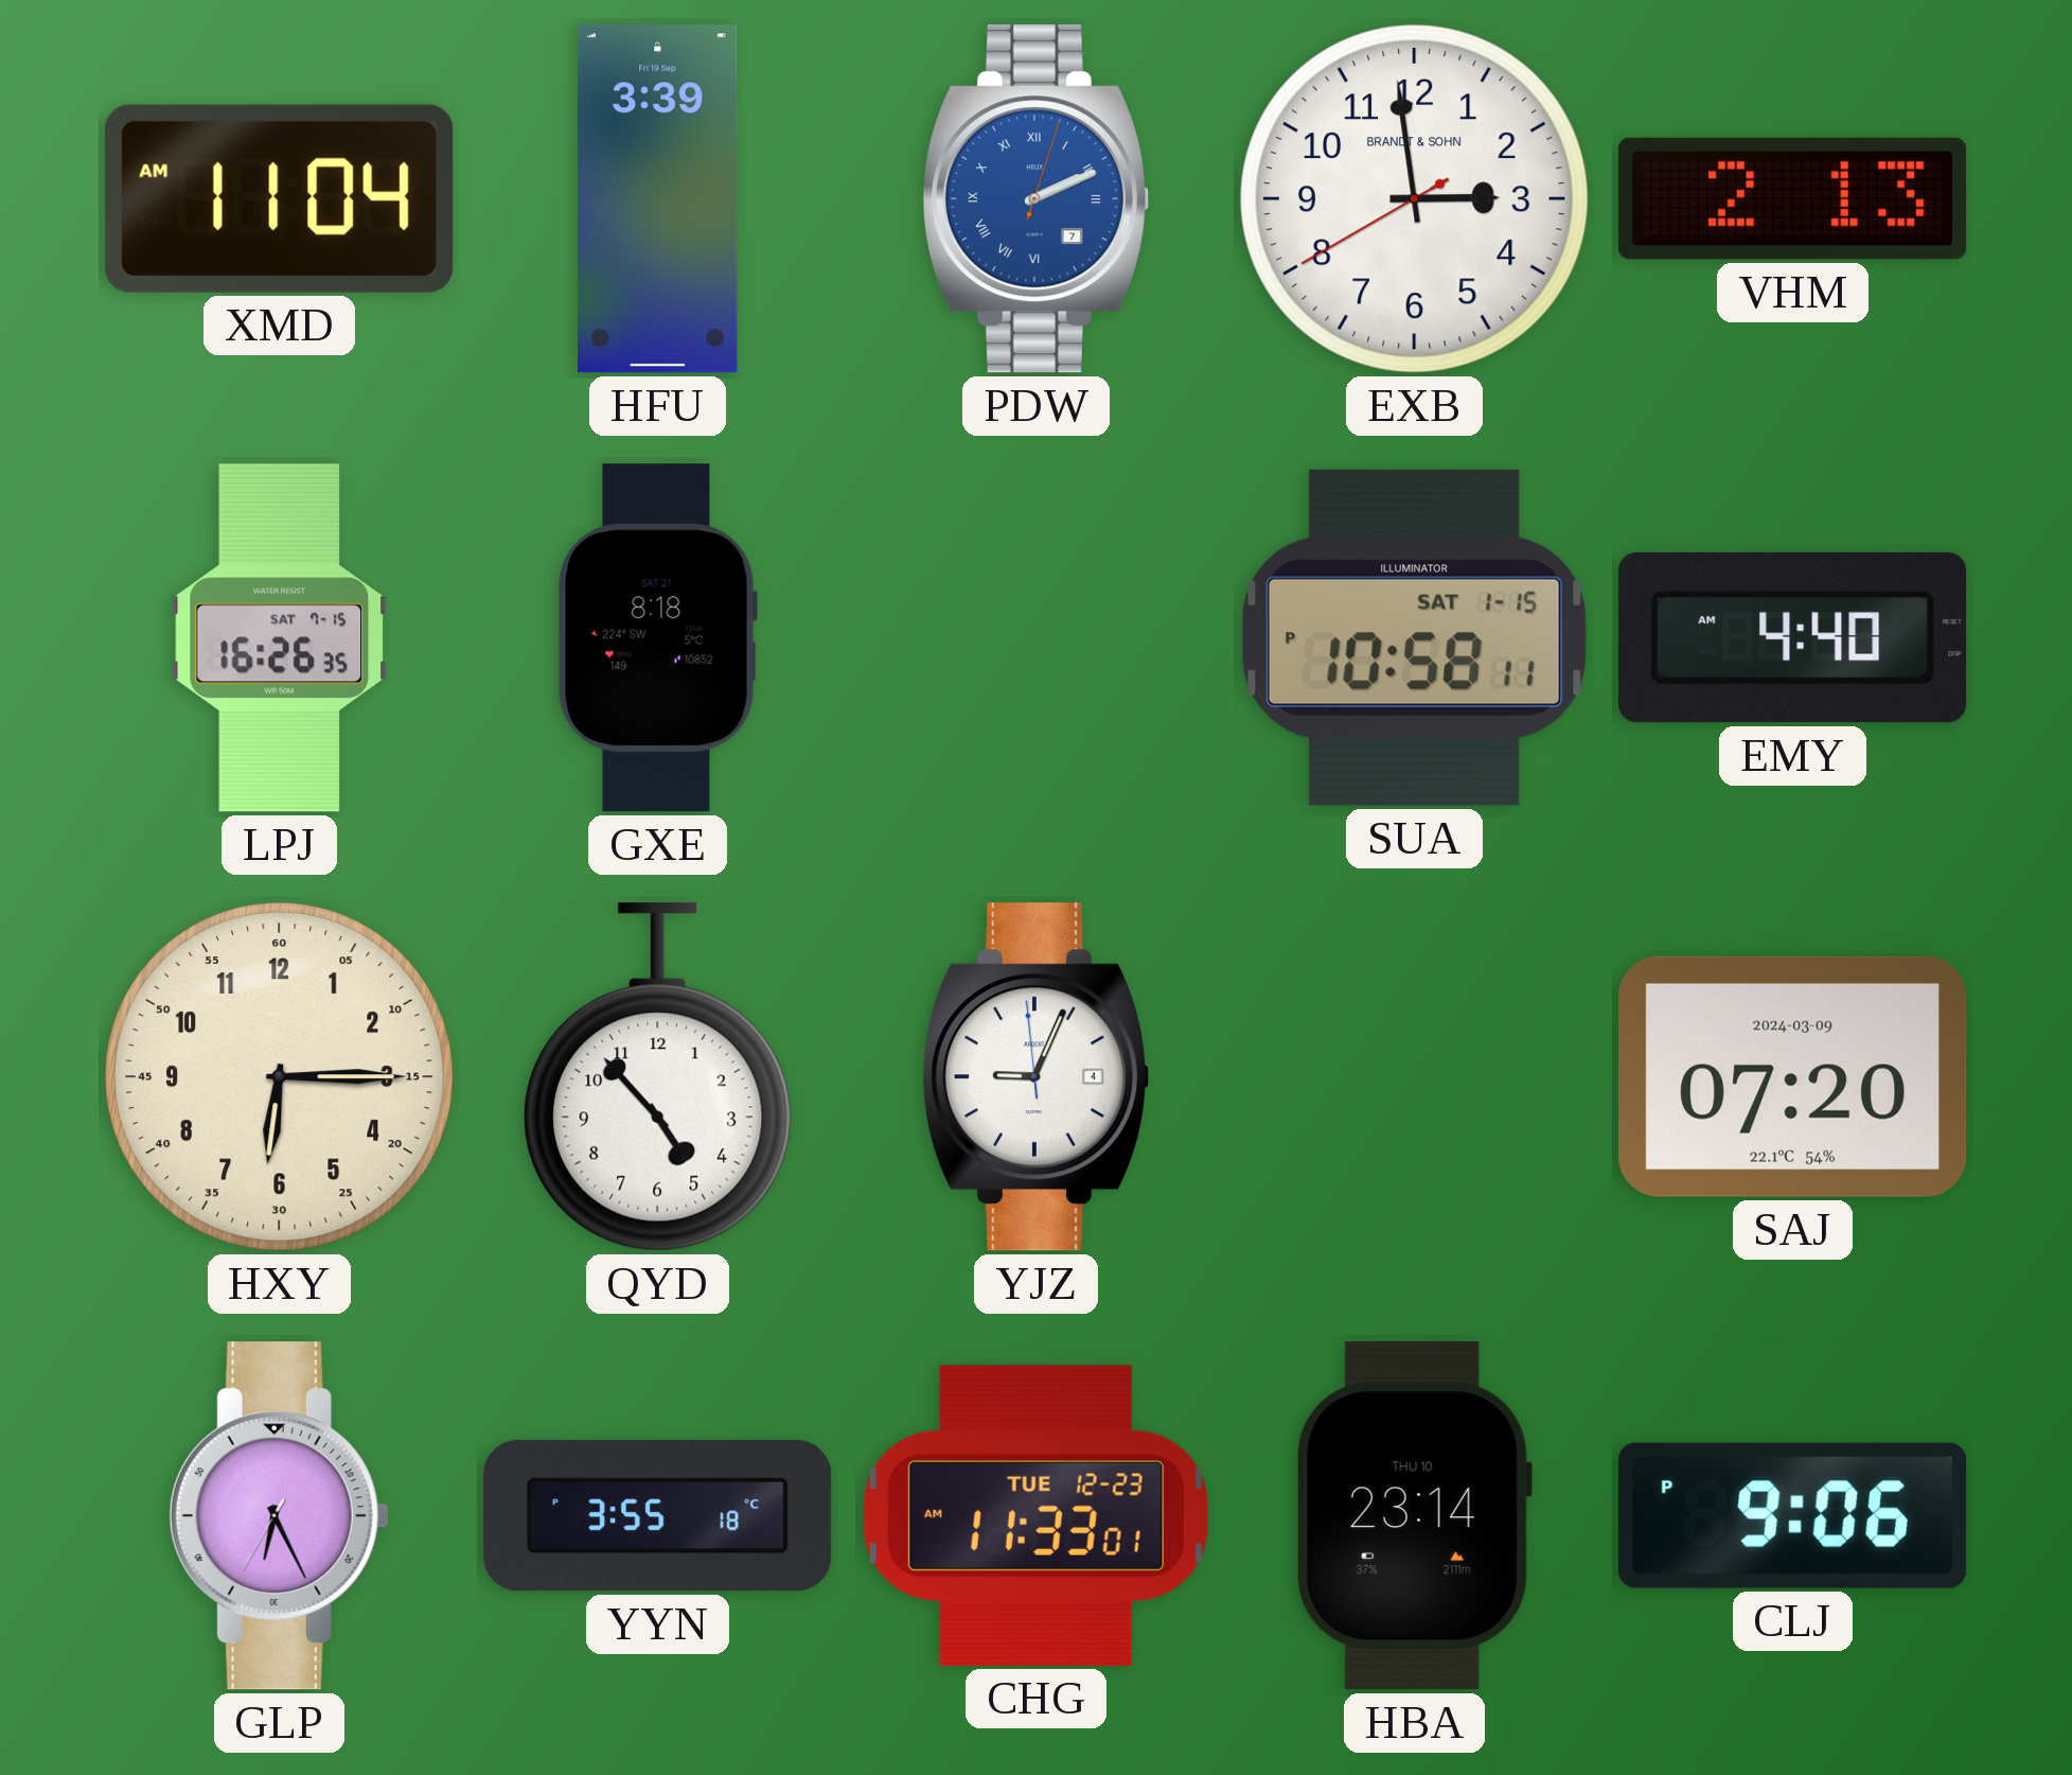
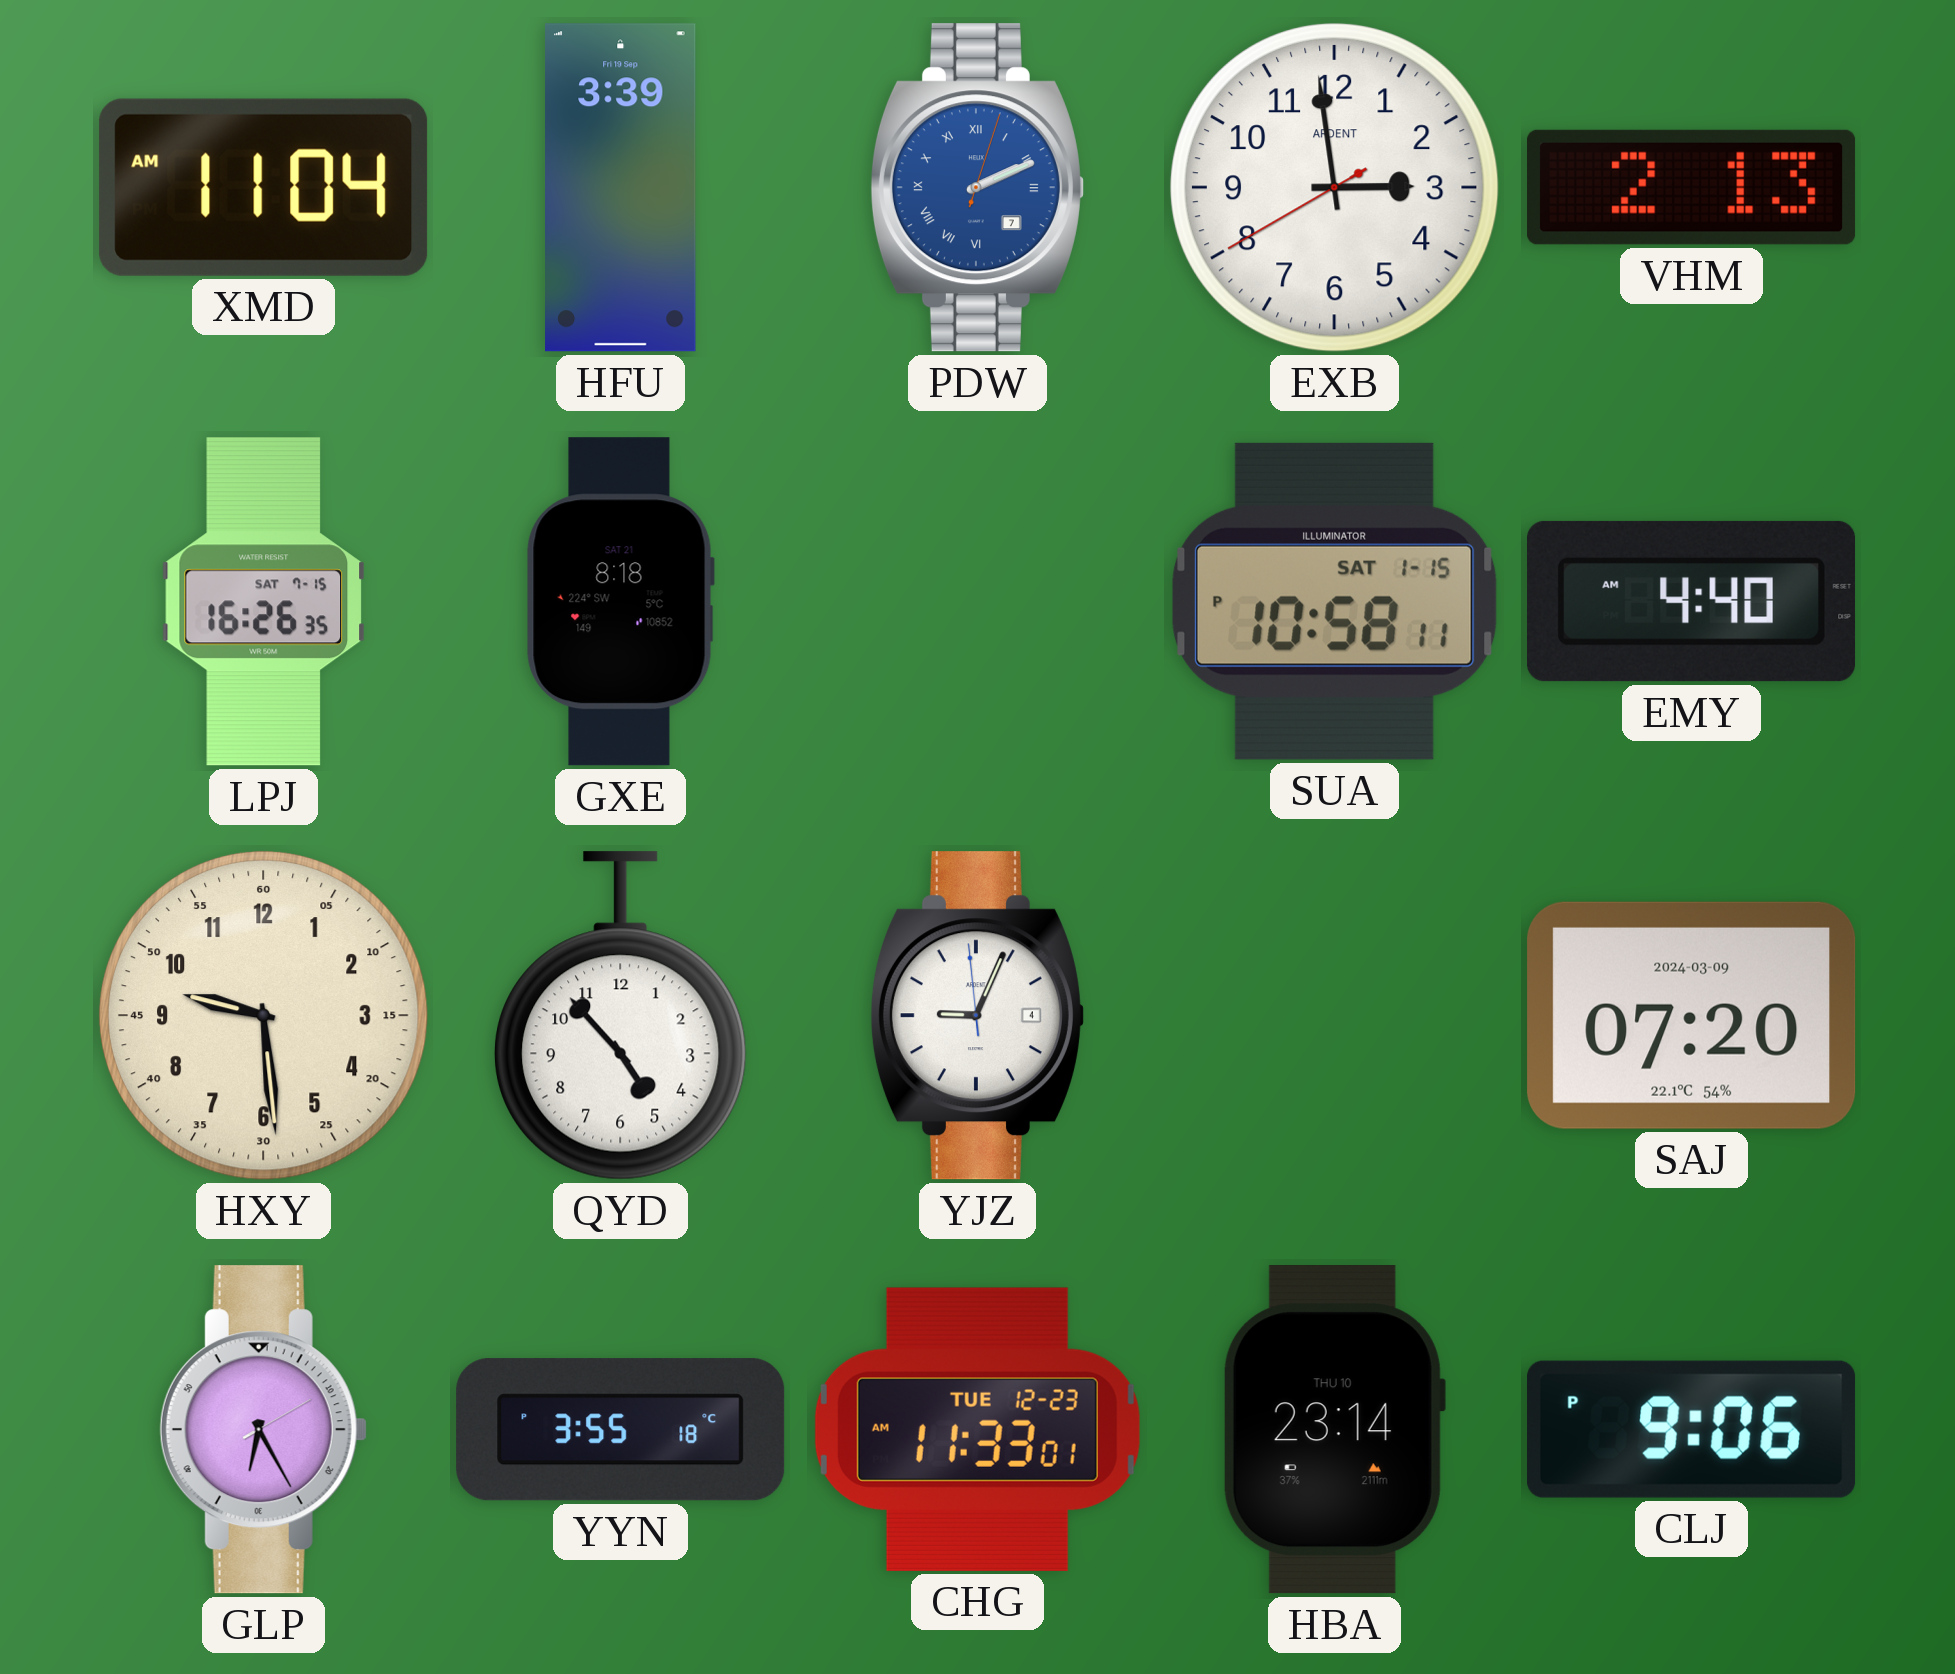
EXB brand: BRANDT & SOHN -> ARDENT
HXY: 6:15 -> 9:29
GLP: 6:25:35 -> 6:25:10
